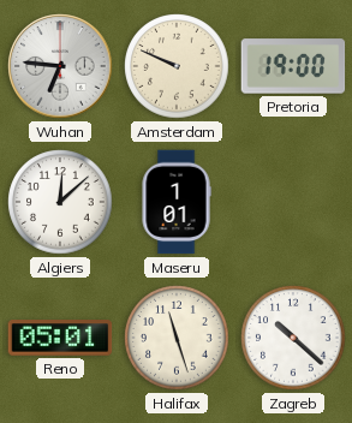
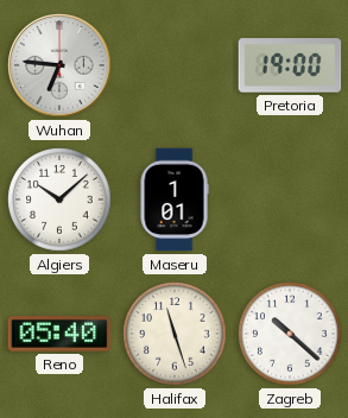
Amsterdam: 9:49 -> none
Algiers: 12:08 -> 10:08
Reno: 05:01 -> 05:40
